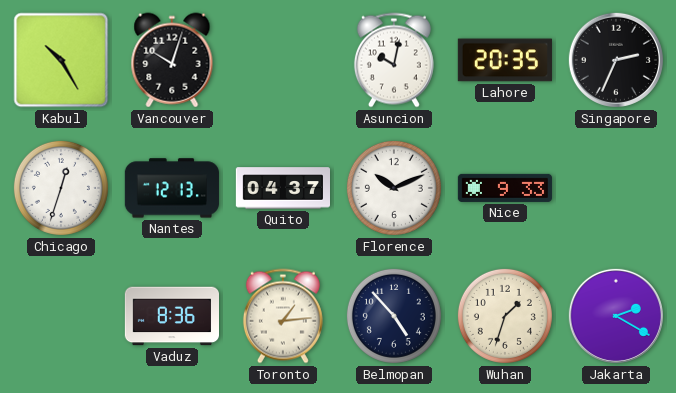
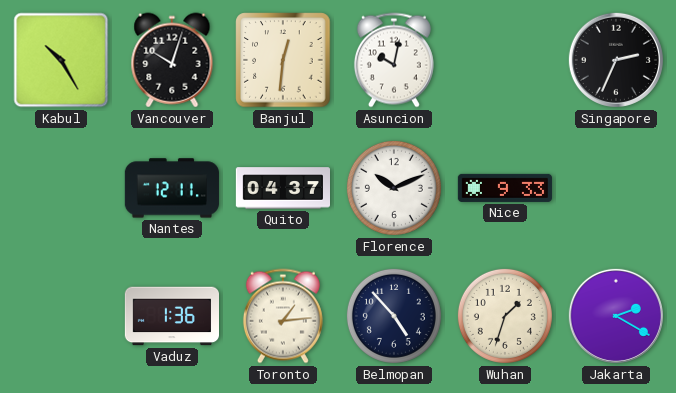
Banjul: none -> 12:31
Lahore: 20:35 -> none
Chicago: 12:33 -> none
Nantes: 12:13 -> 12:11
Vaduz: 8:36 -> 1:36
